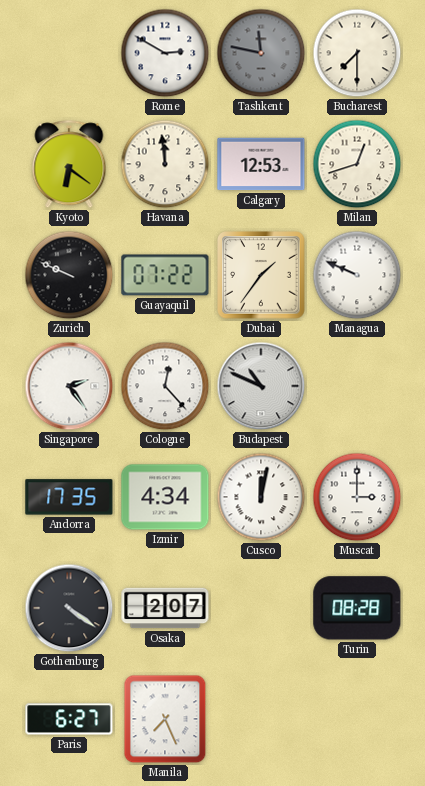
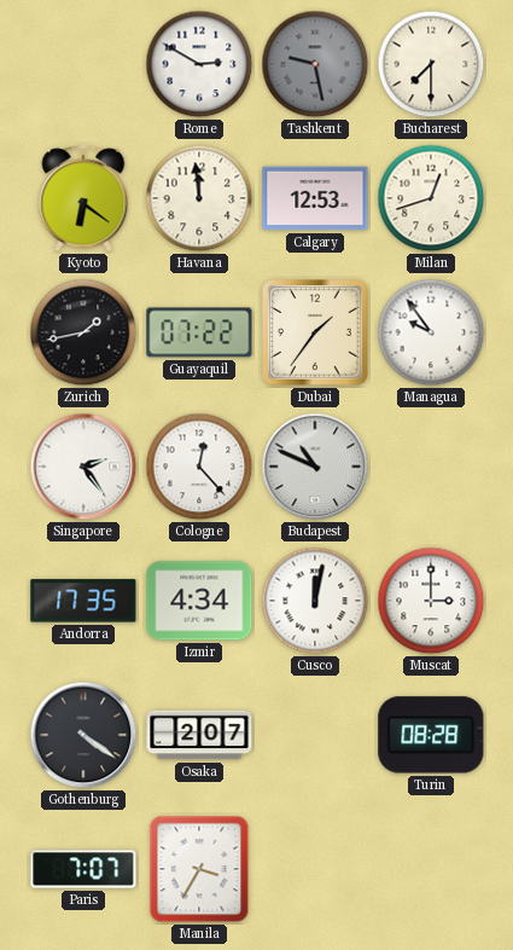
Tashkent: 11:47 -> 9:28
Zurich: 9:49 -> 1:43
Managua: 9:49 -> 9:54
Paris: 6:27 -> 7:07
Manila: 7:26 -> 3:35
